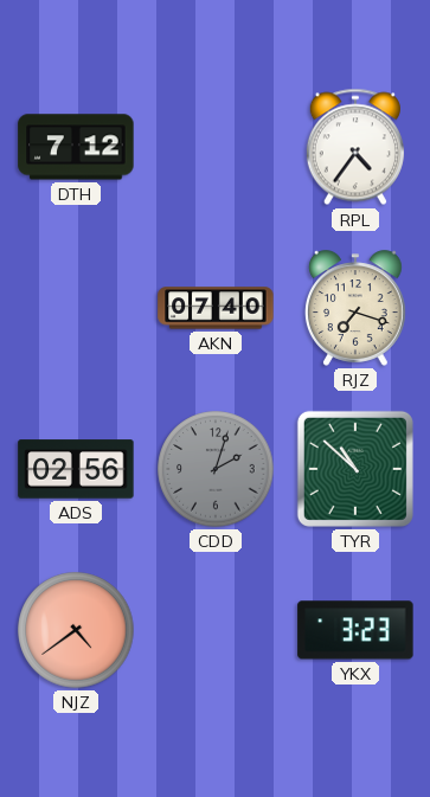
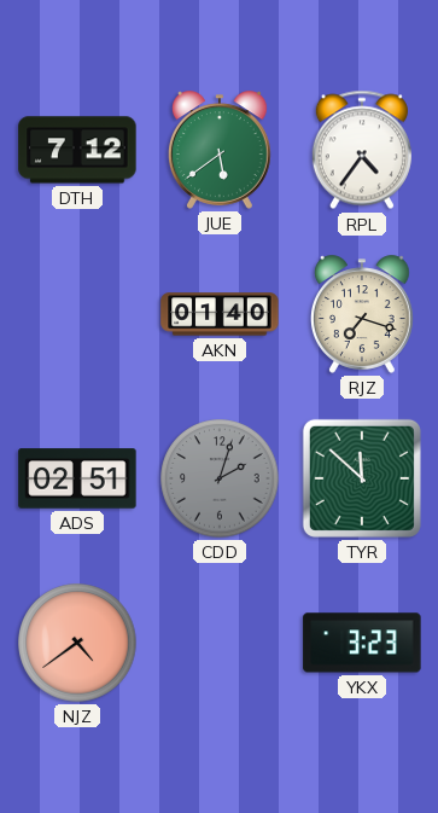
JUE: none -> 5:39
AKN: 07:40 -> 01:40
ADS: 02:56 -> 02:51
TYR: 10:52 -> 11:52
